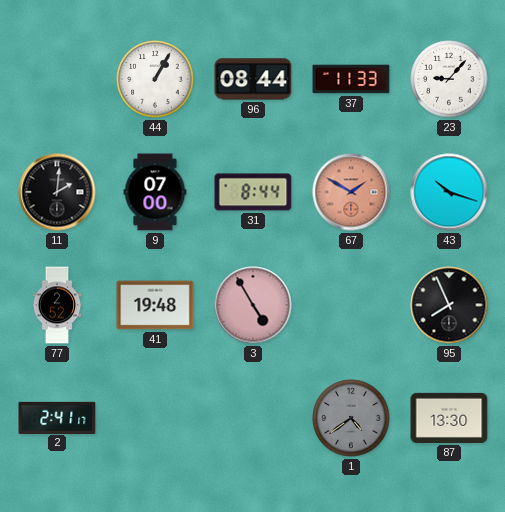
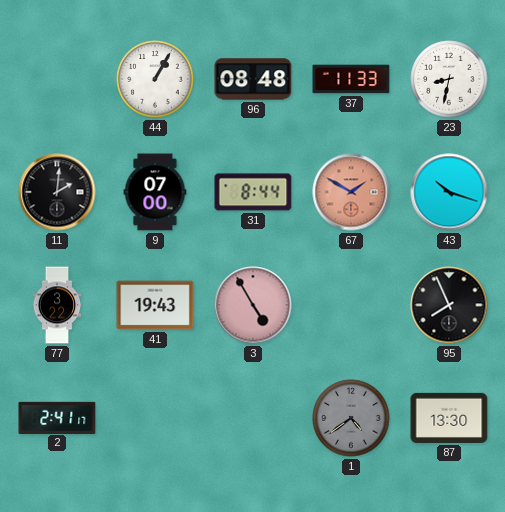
96: 08:44 -> 08:48
23: 9:07 -> 8:32
77: 2:52 -> 3:22
41: 19:48 -> 19:43
